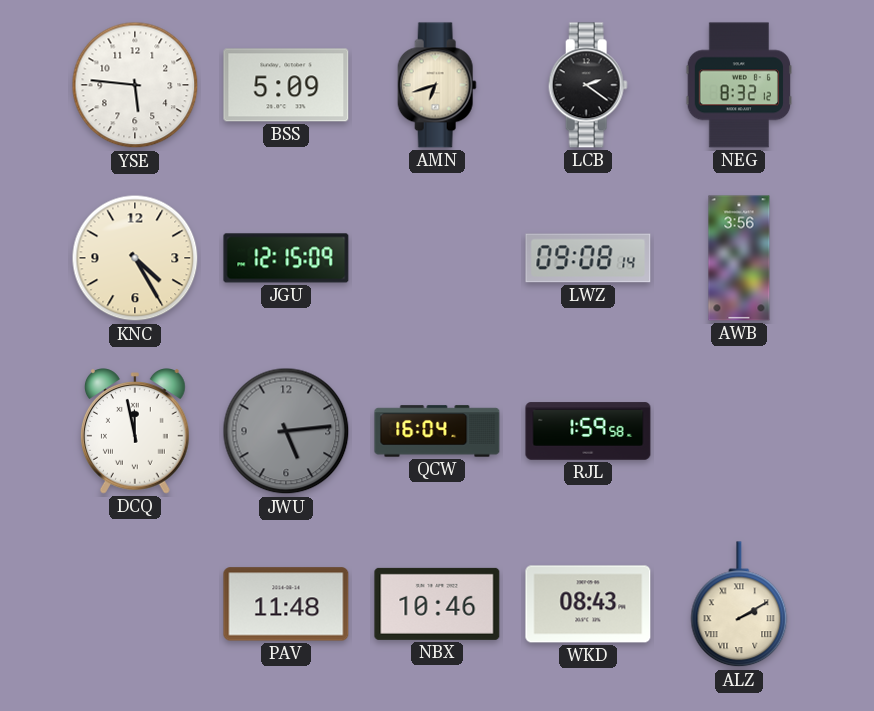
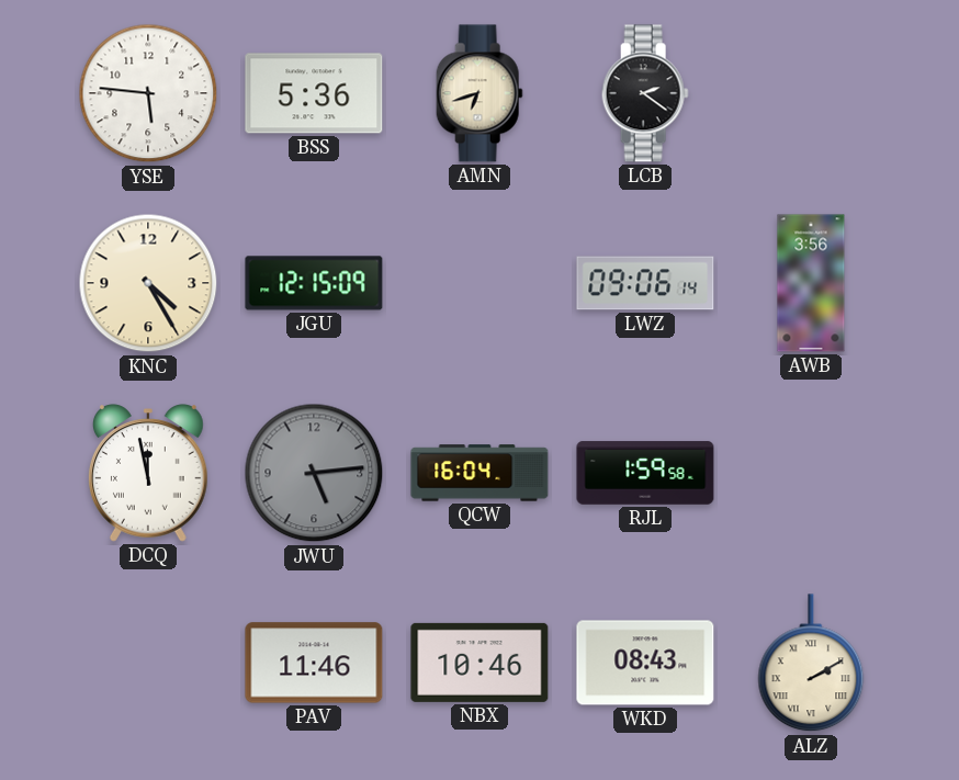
BSS: 5:09 -> 5:36
NEG: 8:32 -> none
LWZ: 09:08 -> 09:06
PAV: 11:48 -> 11:46
